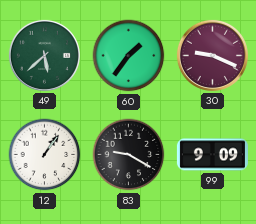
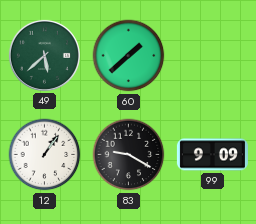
60: 1:36 -> 1:38
30: 9:19 -> none
